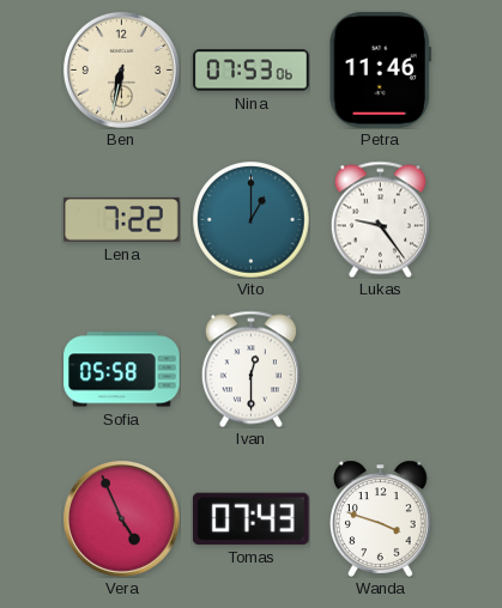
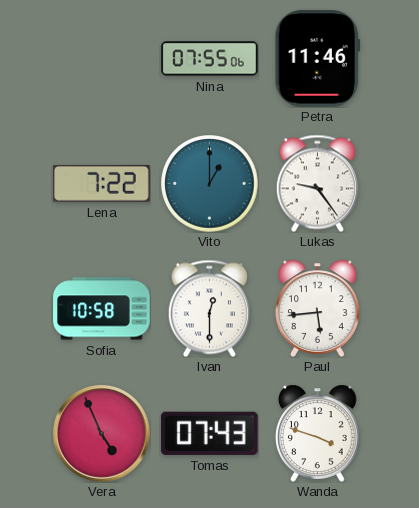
Ben: 6:32 -> none
Nina: 07:53 -> 07:55
Sofia: 05:58 -> 10:58
Paul: none -> 5:44
